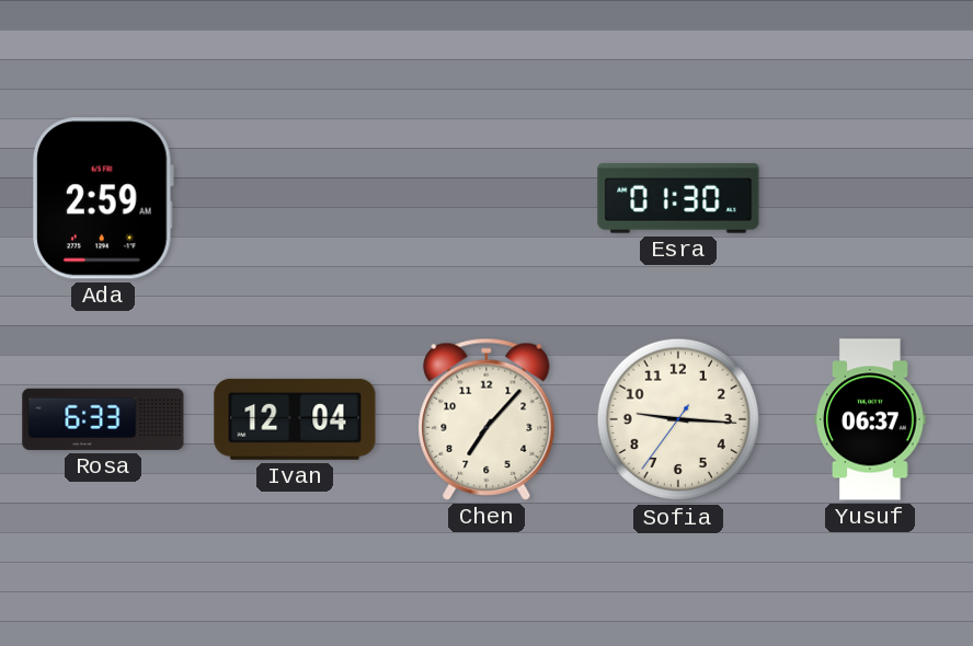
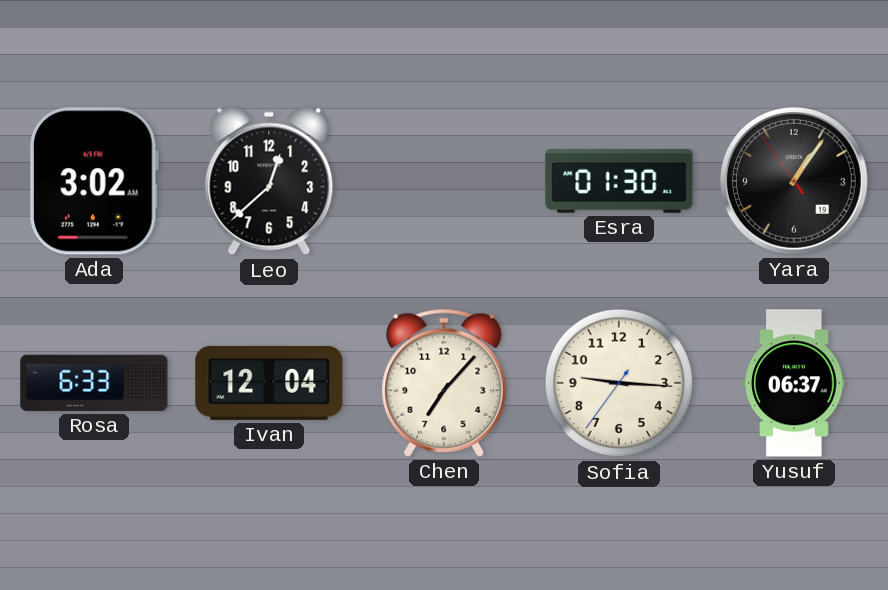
Ada: 2:59 -> 3:02
Leo: none -> 12:38
Yara: none -> 1:05
